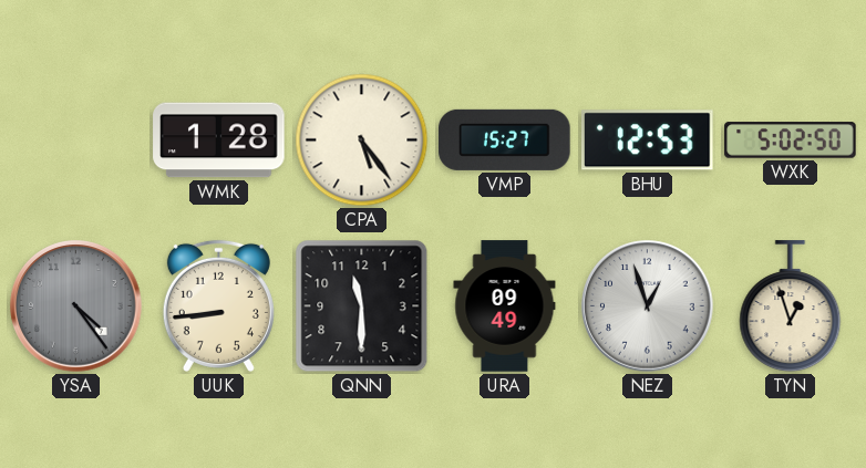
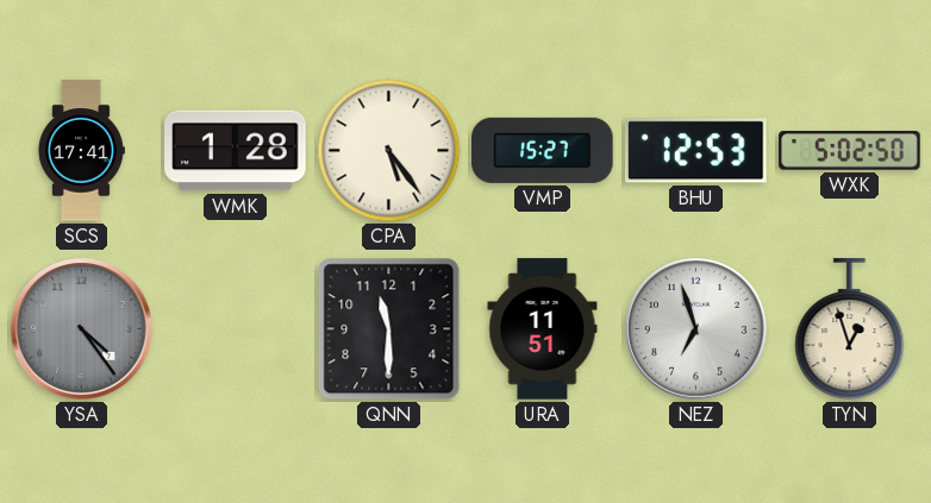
SCS: none -> 17:41
UUK: 8:44 -> none
URA: 09:49 -> 11:51
NEZ: 12:57 -> 6:57
